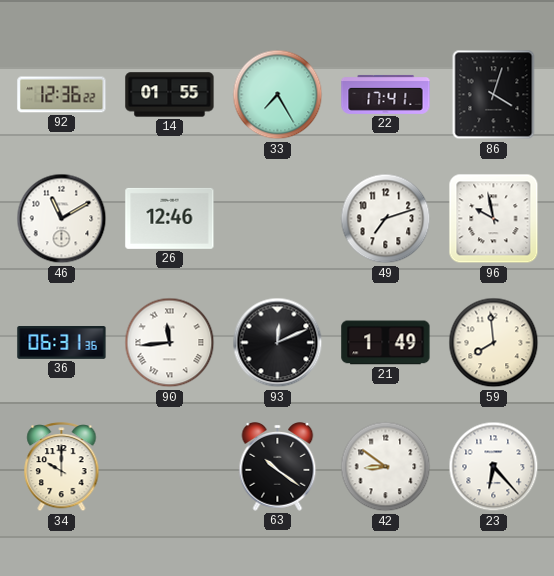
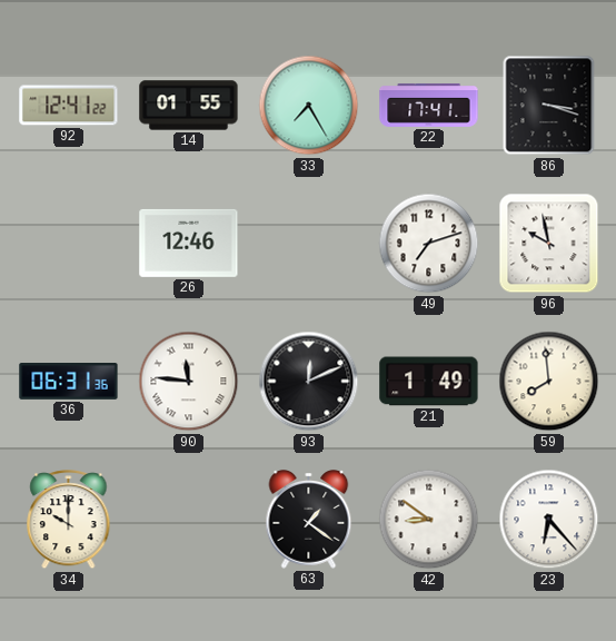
92: 12:36 -> 12:41
86: 4:03 -> 3:18
46: 11:10 -> none
90: 11:44 -> 11:46
63: 10:21 -> 1:21
